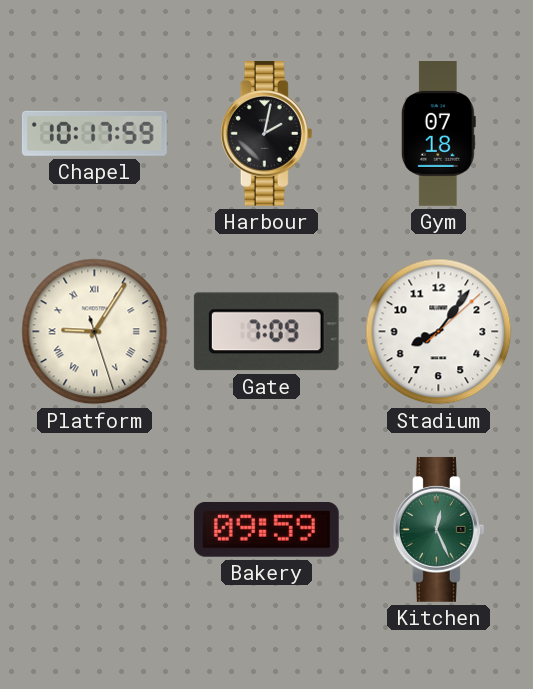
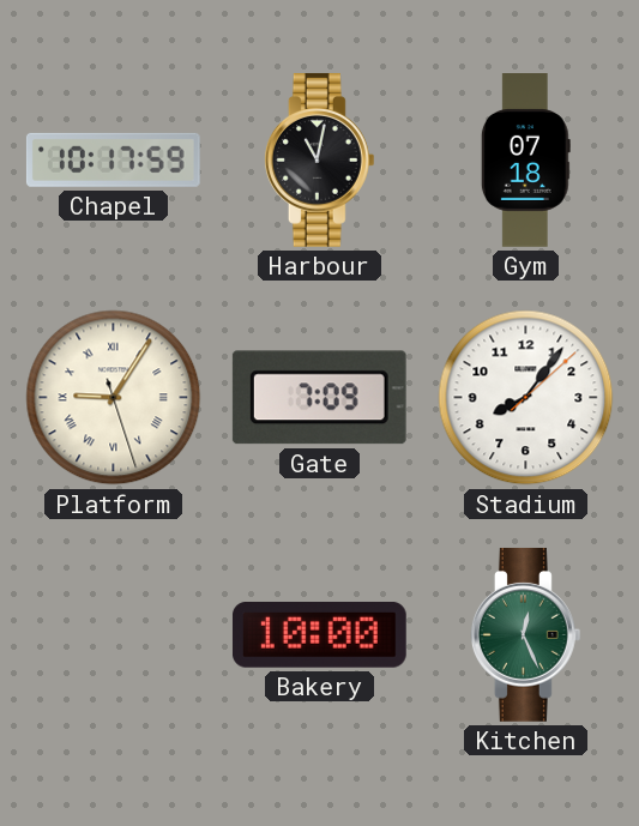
Harbour: 2:02 -> 11:02
Bakery: 09:59 -> 10:00
